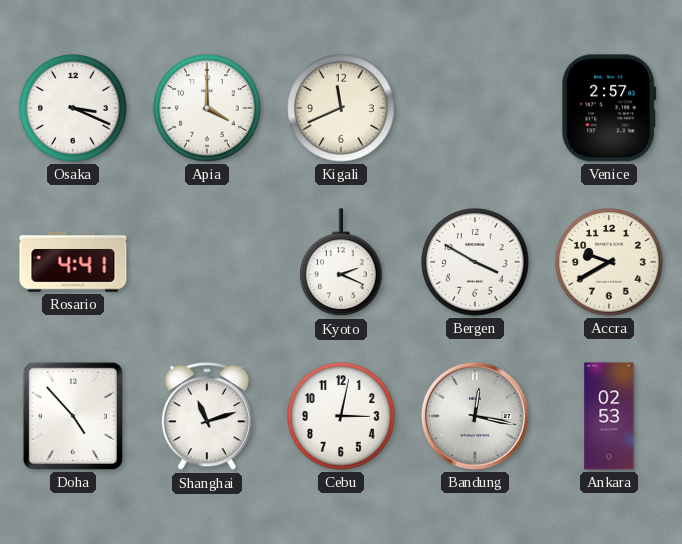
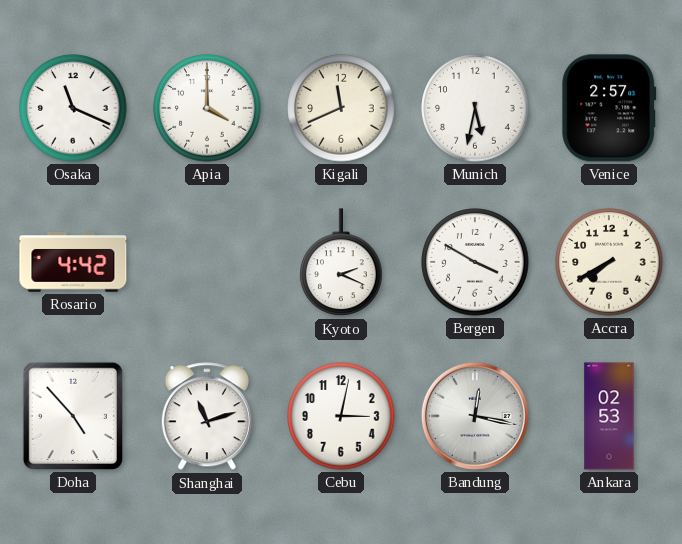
Osaka: 3:19 -> 11:19
Munich: none -> 5:32
Rosario: 4:41 -> 4:42
Accra: 9:40 -> 7:40
